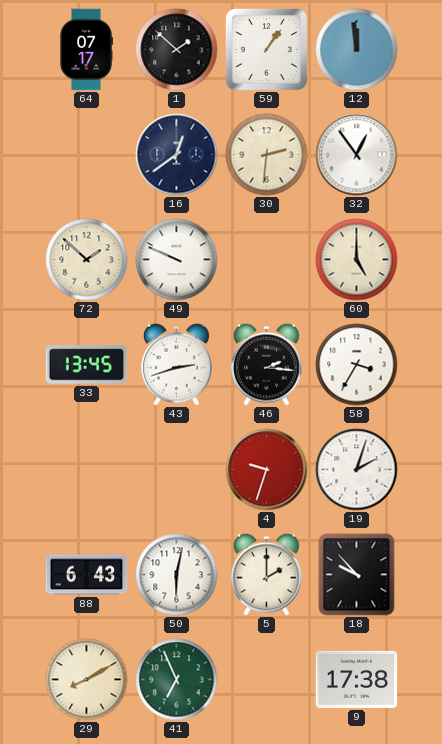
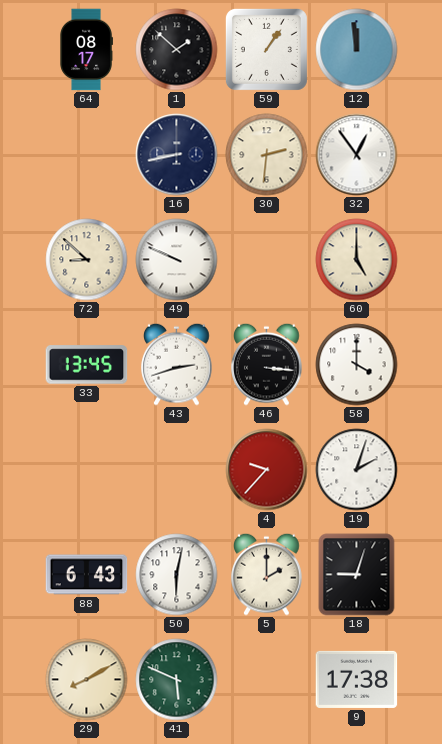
64: 07:17 -> 08:17
16: 12:39 -> 8:43
72: 1:52 -> 8:52
46: 2:16 -> 3:16
58: 3:35 -> 4:00
4: 9:33 -> 9:37
18: 9:53 -> 9:03
41: 6:56 -> 5:49
